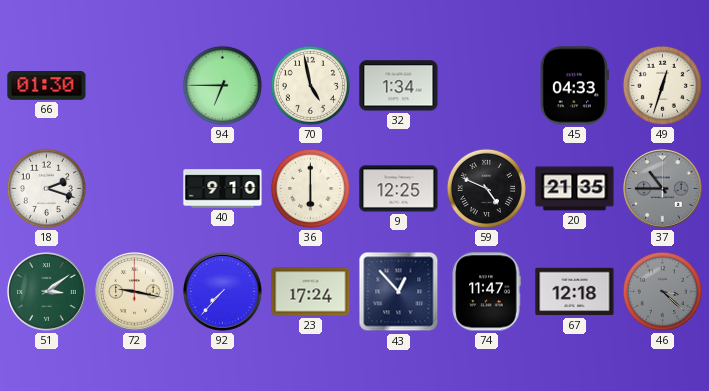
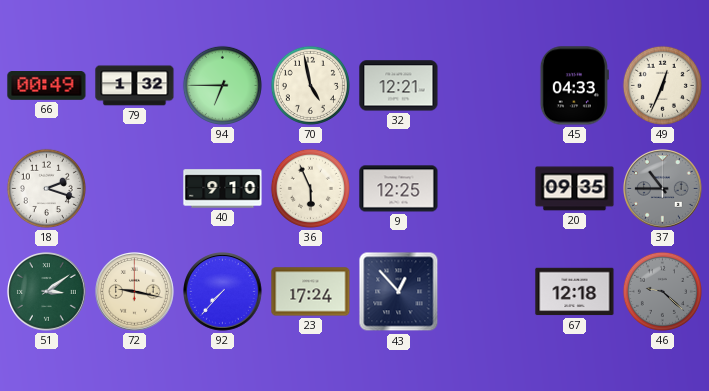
66: 01:30 -> 00:49
79: none -> 1:32
32: 1:34 -> 12:21
49: 12:33 -> 12:34
36: 6:00 -> 5:56
59: 4:49 -> none
20: 21:35 -> 09:35
74: 11:47 -> none
46: 3:22 -> 9:22
